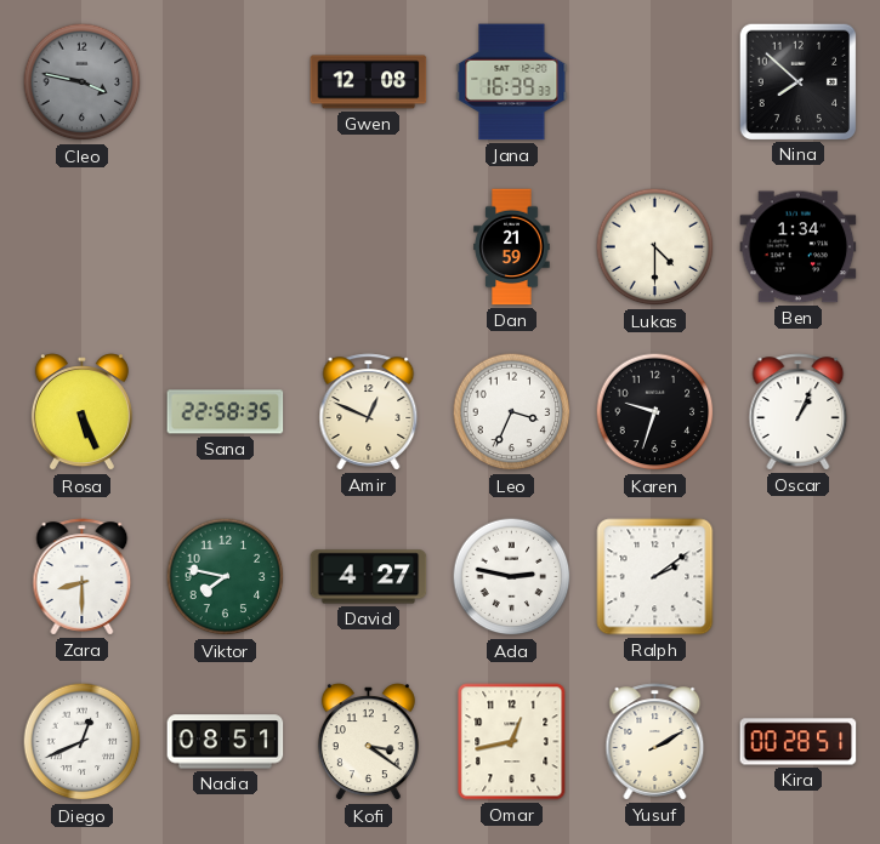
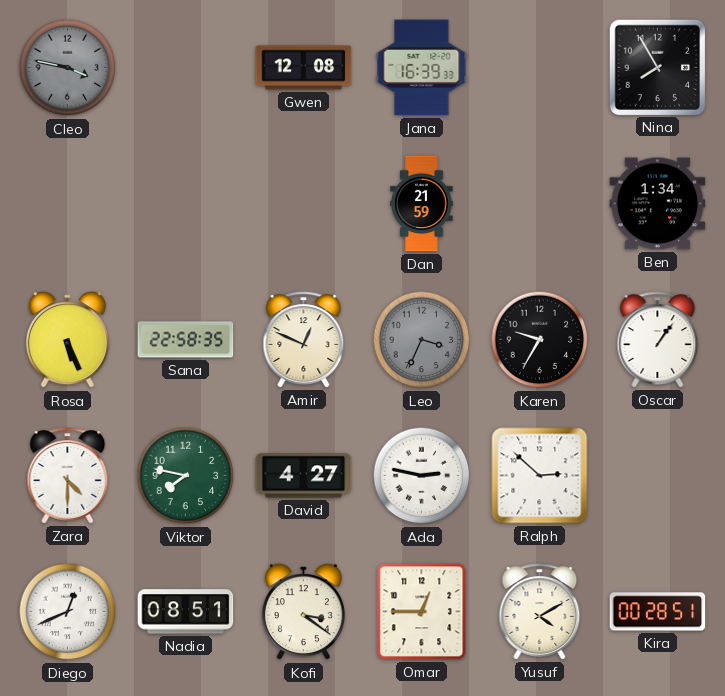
Nina: 7:52 -> 7:55
Lukas: 4:30 -> none
Leo dial: white -> grey
Karen: 9:33 -> 9:35
Oscar: 1:04 -> 1:06
Zara: 8:30 -> 4:30
Ralph: 2:09 -> 2:52
Omar: 12:43 -> 12:45
Yusuf: 2:10 -> 4:10
